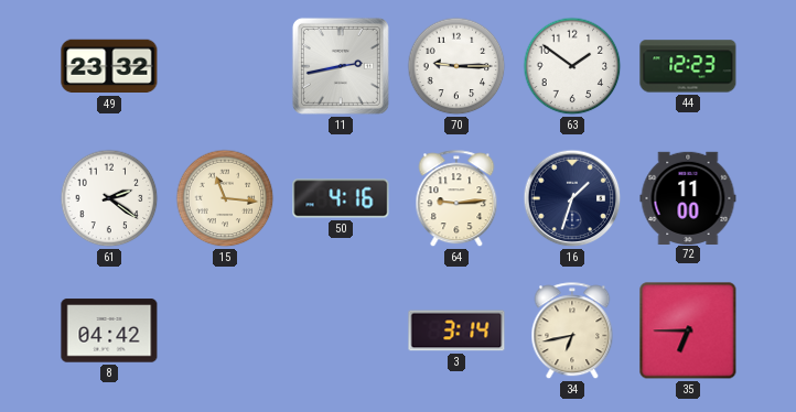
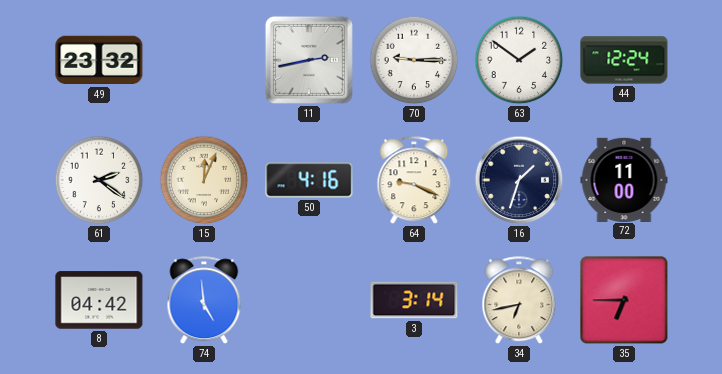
44: 12:23 -> 12:24
15: 11:16 -> 12:04
64: 9:14 -> 9:19
74: none -> 4:59
